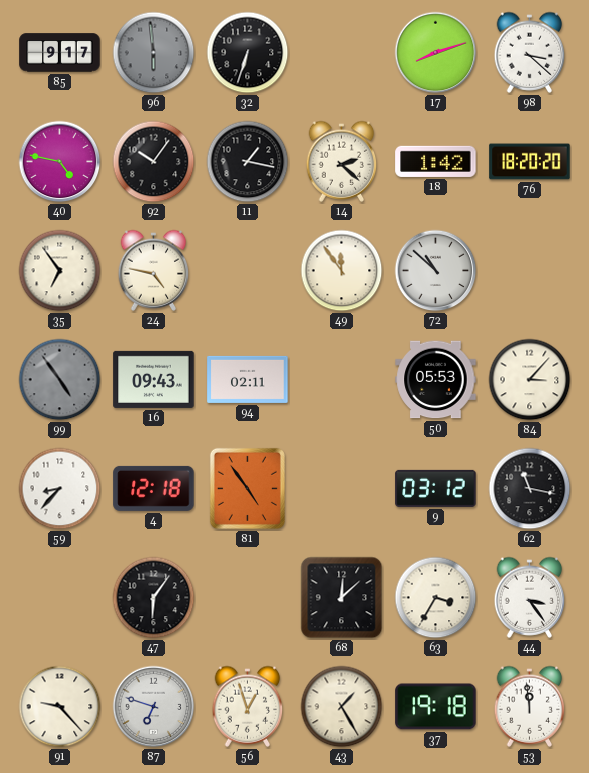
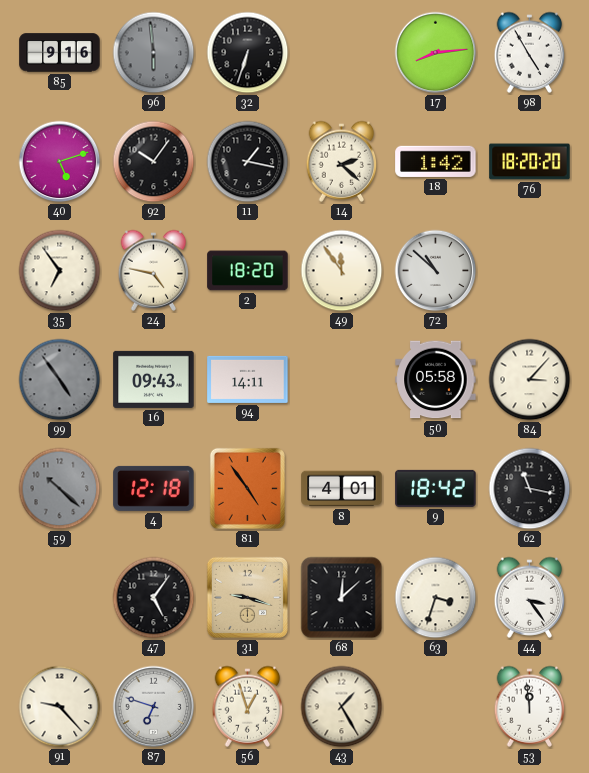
85: 9:17 -> 9:16
17: 8:12 -> 8:14
98: 3:22 -> 4:55
40: 4:47 -> 5:12
2: none -> 18:20
94: 02:11 -> 14:11
50: 05:53 -> 05:58
59: 8:37 -> 10:22
59 dial: white -> grey
8: none -> 4:01
9: 03:12 -> 18:42
47: 6:06 -> 5:06
31: none -> 9:18
63: 3:35 -> 3:33
37: 19:18 -> none
